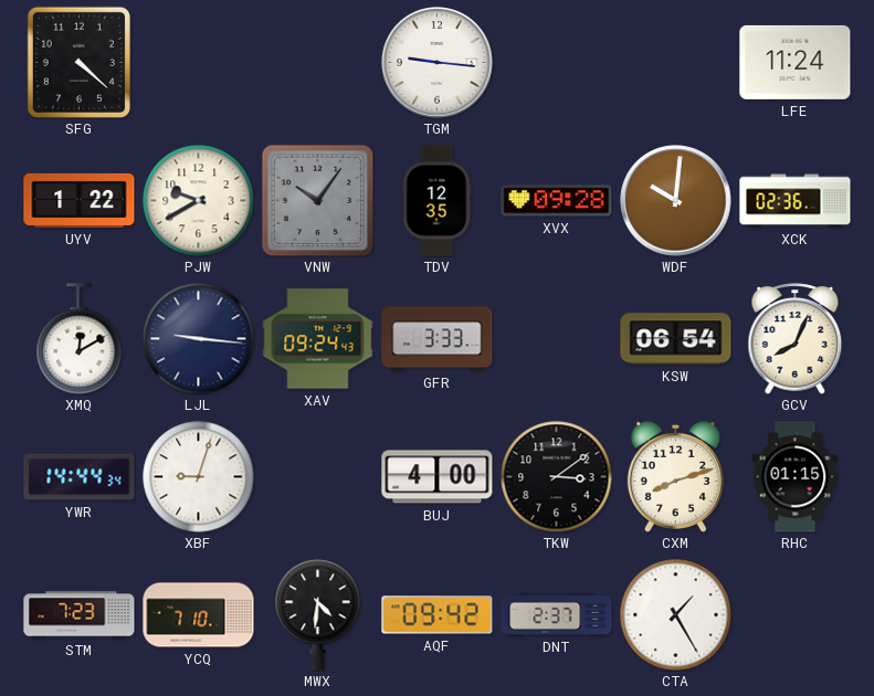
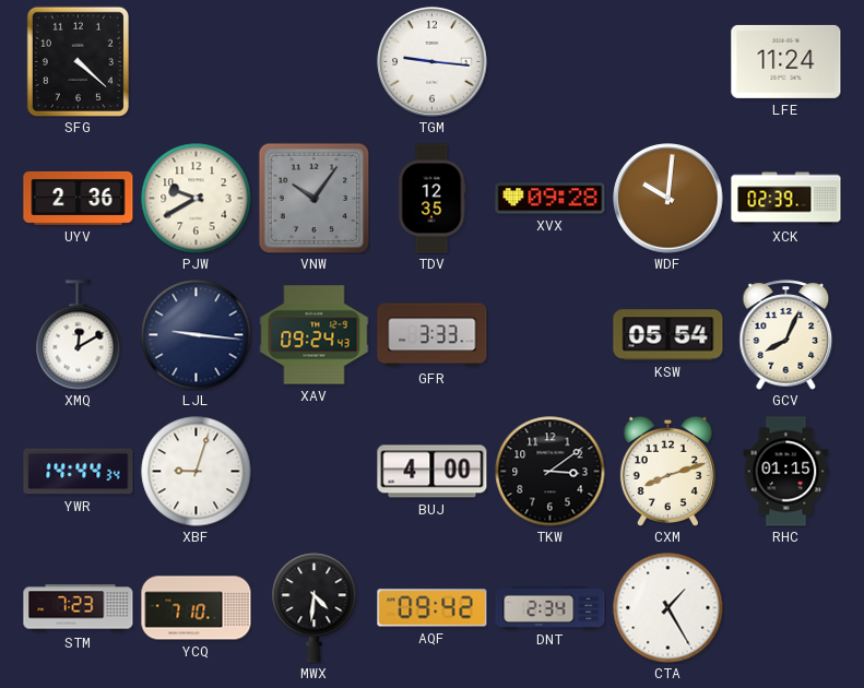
UYV: 1:22 -> 2:36
XCK: 02:36 -> 02:39
KSW: 06:54 -> 05:54
DNT: 2:37 -> 2:34
